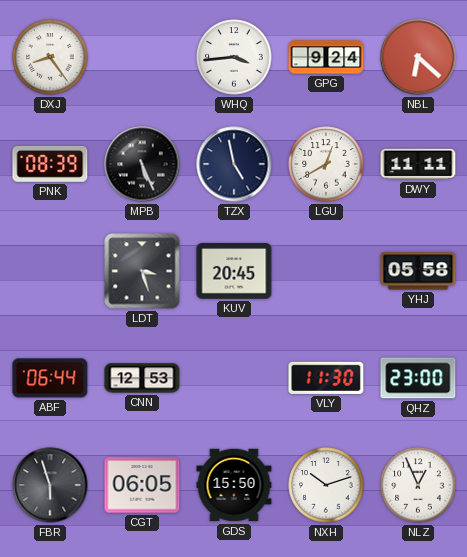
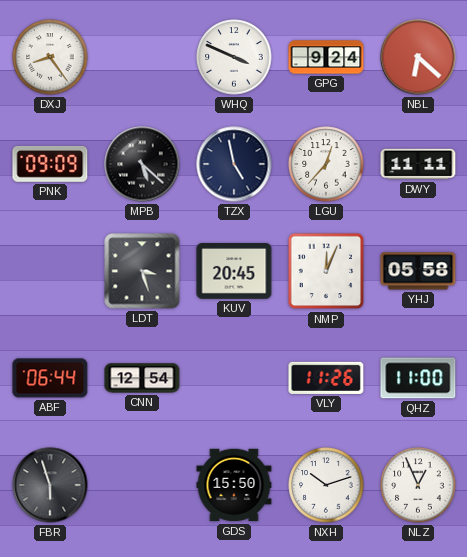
WHQ: 3:44 -> 3:49
PNK: 08:39 -> 09:09
MPB: 5:26 -> 5:22
LGU: 12:40 -> 12:37
NMP: none -> 12:04
CNN: 12:53 -> 12:54
VLY: 11:30 -> 11:26
QHZ: 23:00 -> 11:00
CGT: 06:05 -> none
